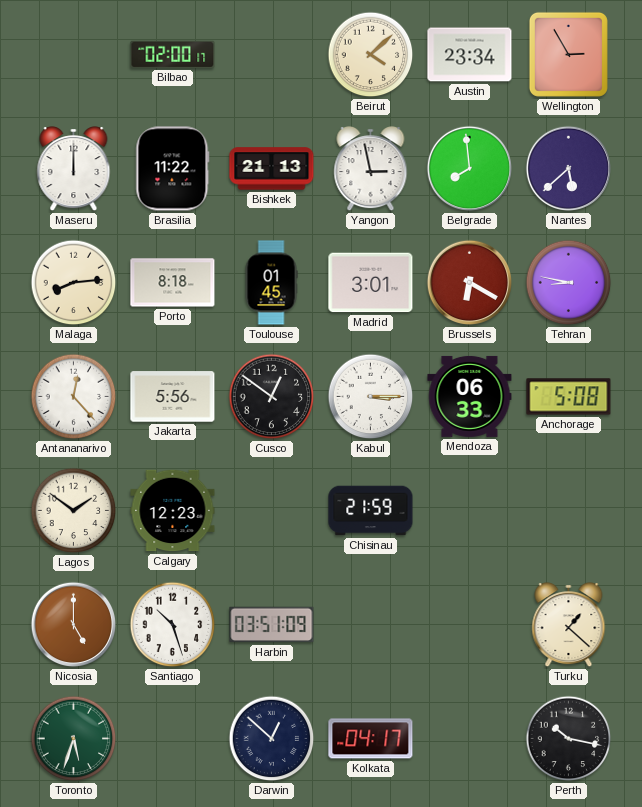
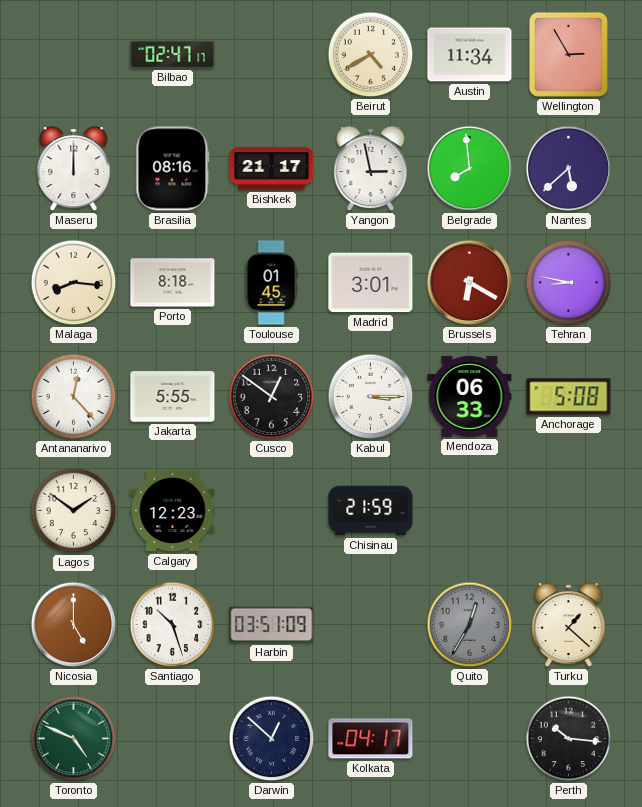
Bilbao: 02:00 -> 02:47
Beirut: 4:08 -> 4:40
Austin: 23:34 -> 11:34
Brasilia: 11:22 -> 08:16
Bishkek: 21:13 -> 21:17
Malaga: 8:14 -> 8:16
Jakarta: 5:56 -> 5:55
Quito: none -> 12:35
Toronto: 5:33 -> 4:49
Perth: 10:17 -> 10:16
